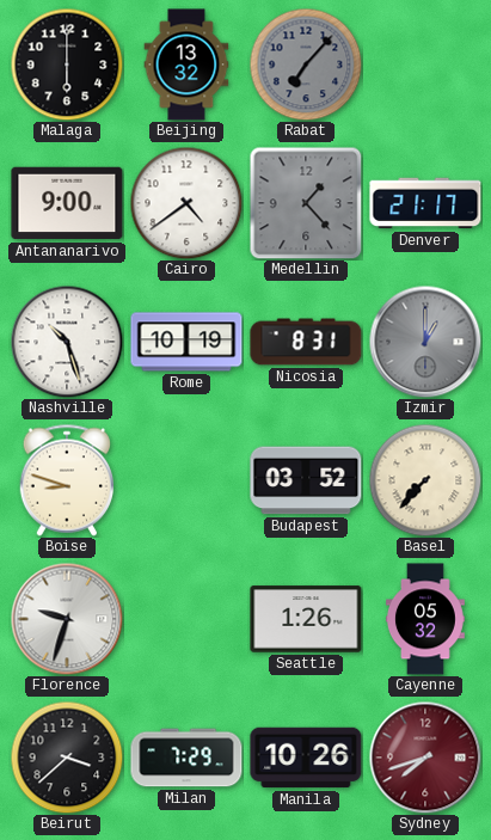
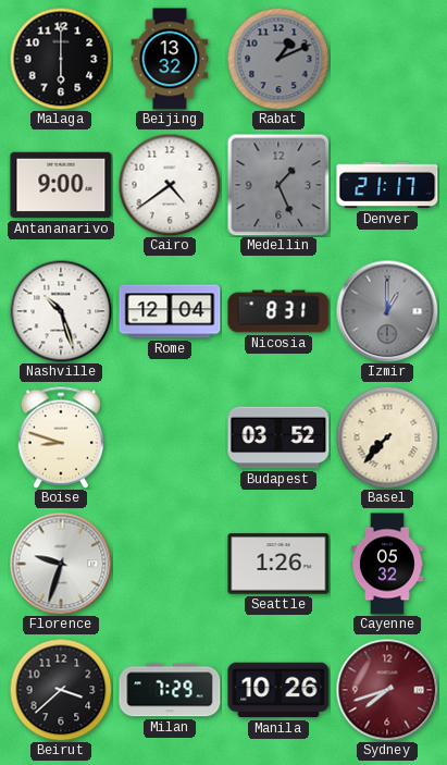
Rabat: 7:07 -> 1:11
Medellin: 1:23 -> 1:26
Rome: 10:19 -> 12:04
